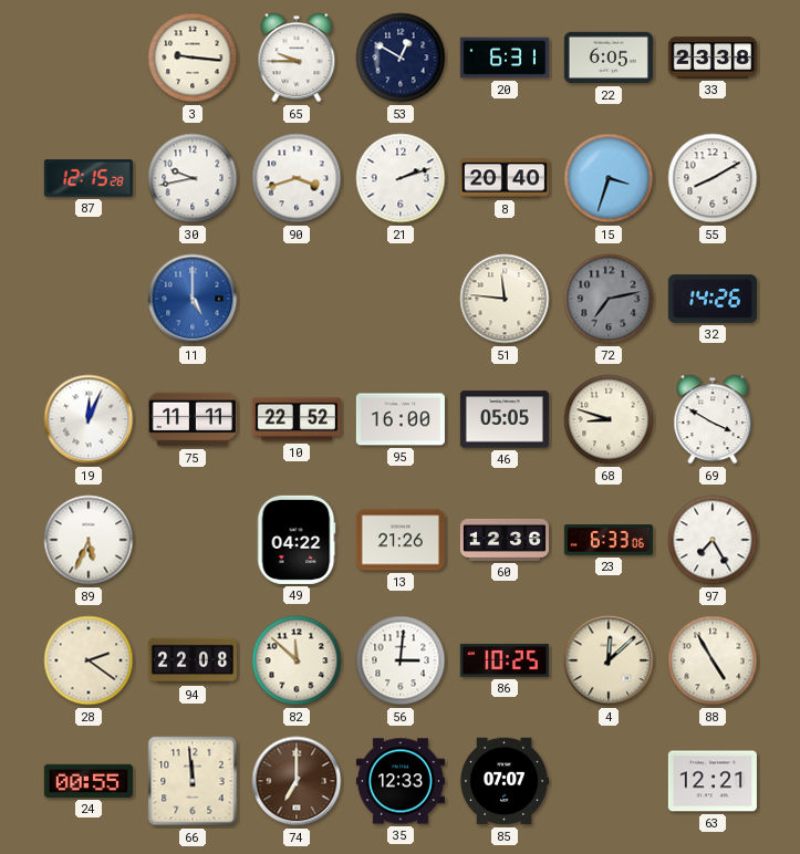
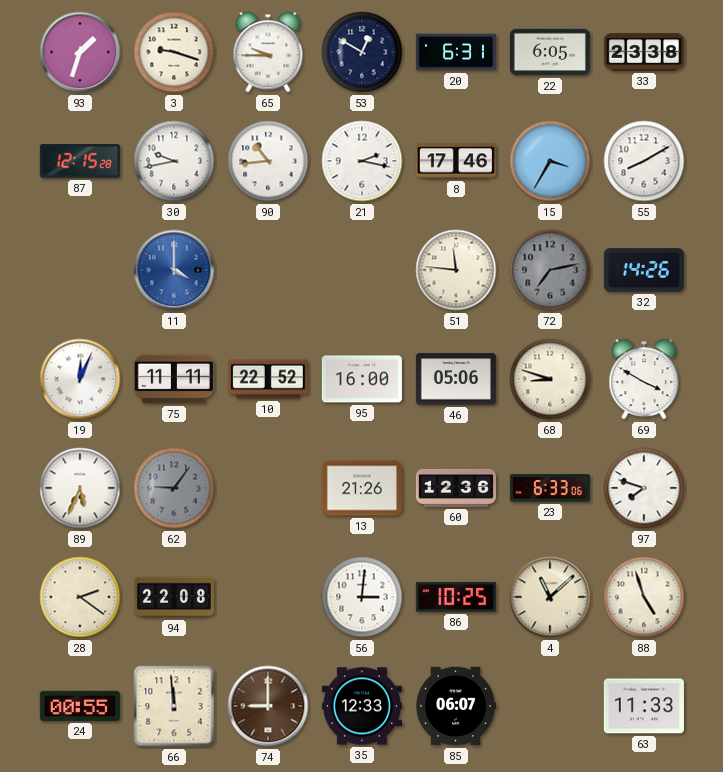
93: none -> 1:33
3: 9:16 -> 9:18
90: 3:42 -> 10:44
21: 2:12 -> 2:17
8: 20:40 -> 17:46
15: 3:33 -> 3:35
11: 5:00 -> 4:00
46: 05:05 -> 05:06
62: none -> 9:06
49: 04:22 -> none
97: 7:25 -> 7:48
82: 11:52 -> none
4: 12:08 -> 11:08
88: 4:55 -> 4:57
74: 7:00 -> 9:00
85: 07:07 -> 06:07
63: 12:21 -> 11:33
